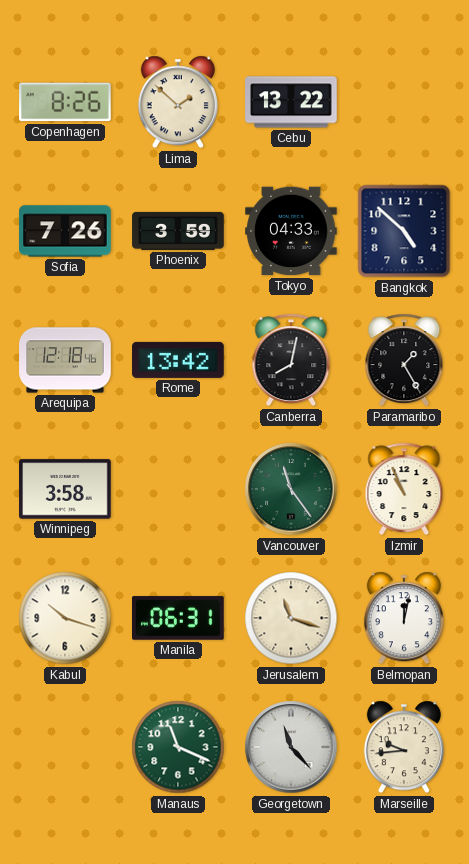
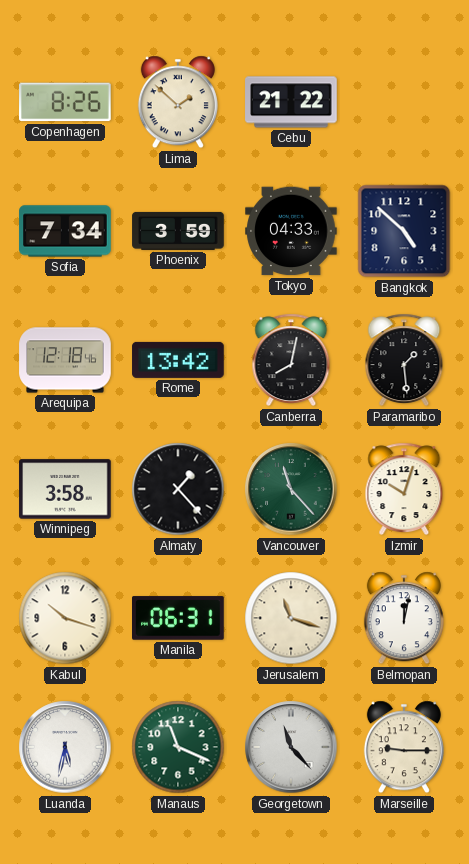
Cebu: 13:22 -> 21:22
Sofia: 7:26 -> 7:34
Paramaribo: 1:25 -> 1:29
Almaty: none -> 1:23
Vancouver: 11:24 -> 11:23
Izmir: 10:56 -> 10:03
Luanda: none -> 5:32
Marseille: 9:44 -> 9:15
